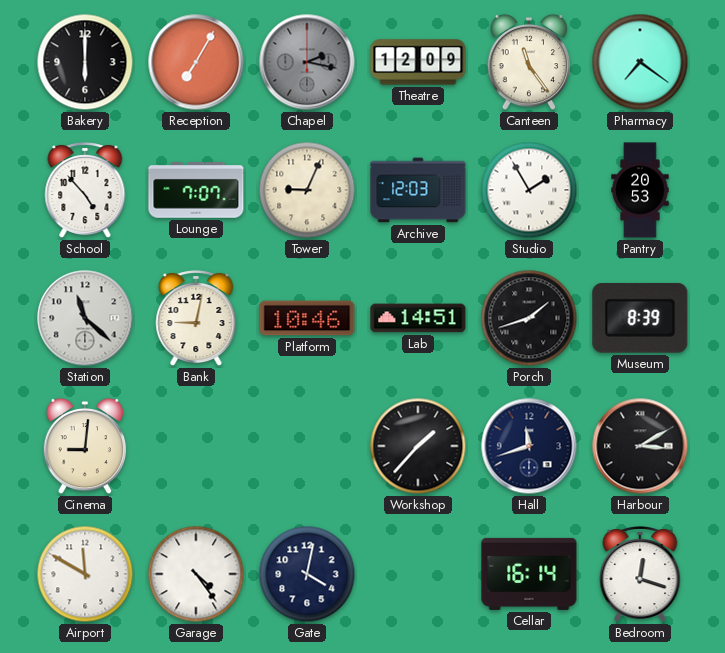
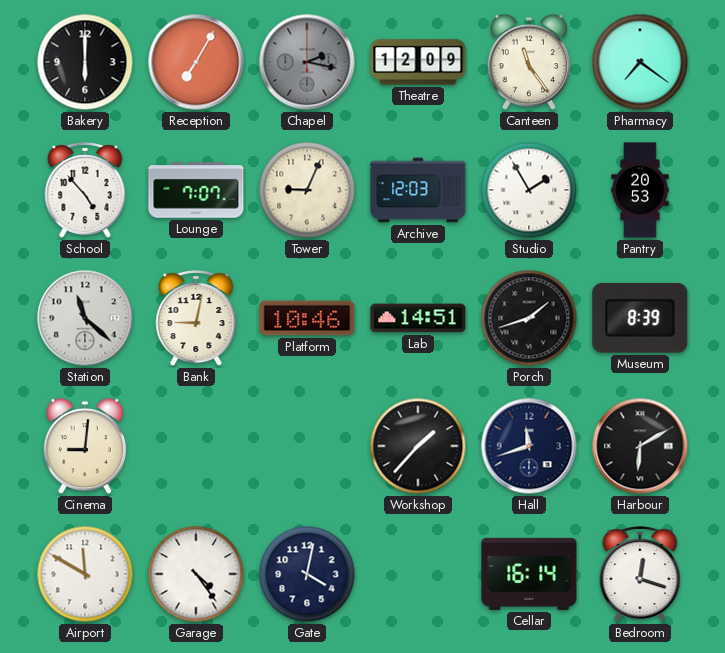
Harbour: 3:10 -> 6:10
